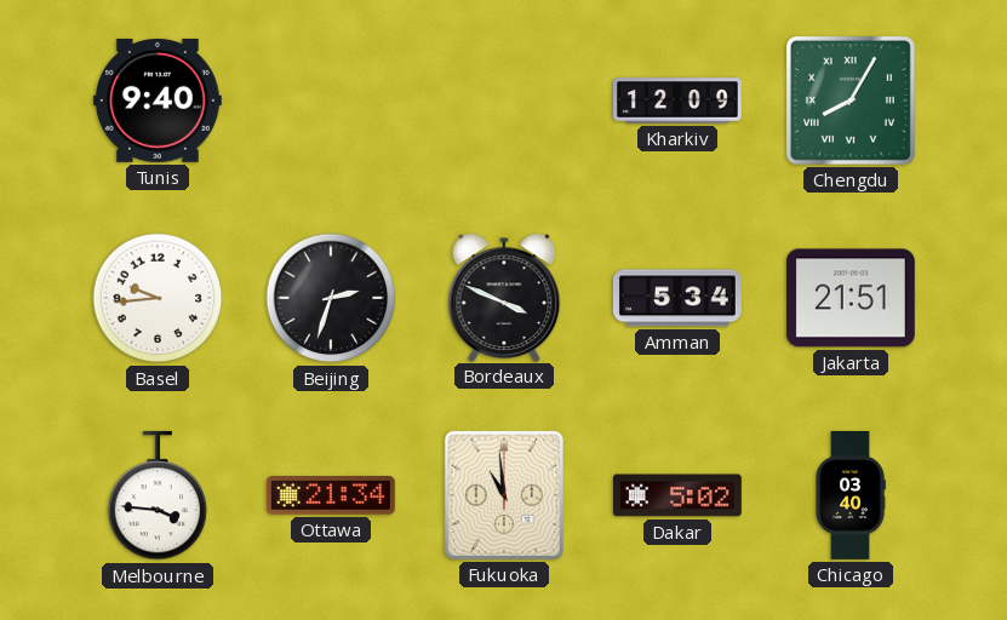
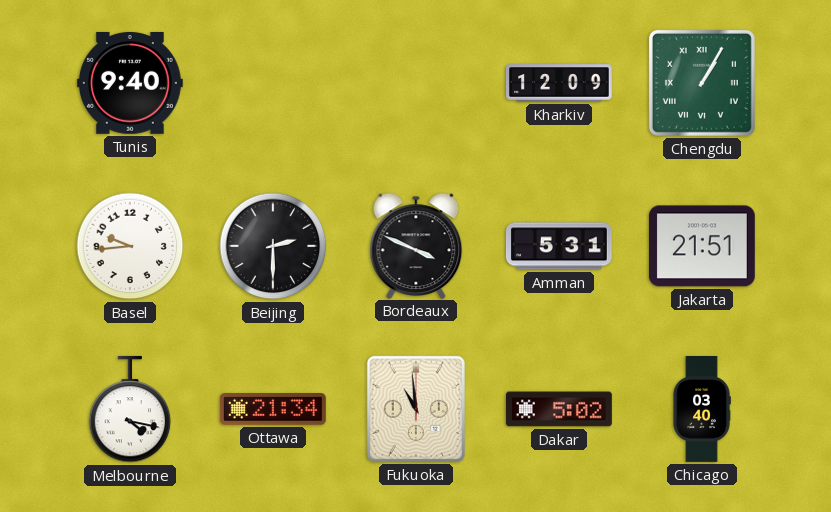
Chengdu: 8:05 -> 1:05
Beijing: 2:33 -> 2:30
Amman: 5:34 -> 5:31
Melbourne: 3:46 -> 4:17
